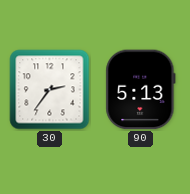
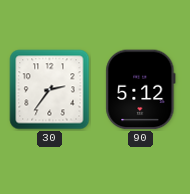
90: 5:13 -> 5:12
